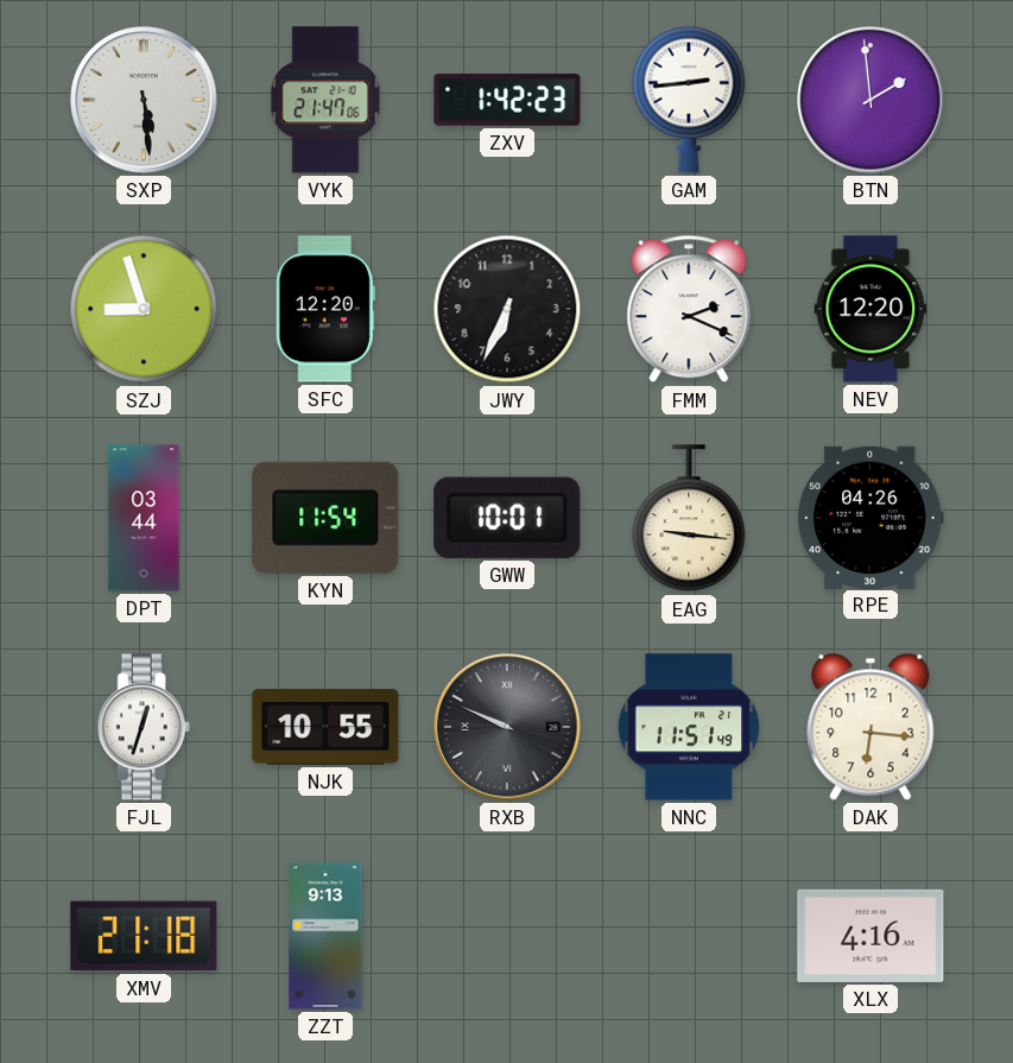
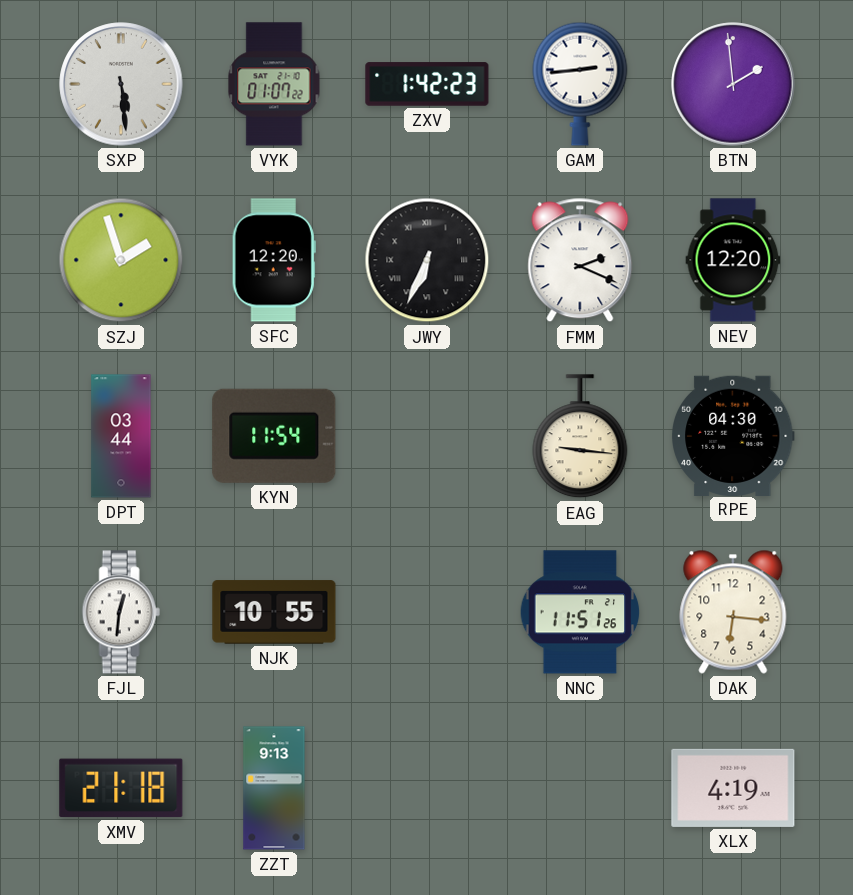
VYK: 21:47 -> 01:07
SZJ: 8:57 -> 1:57
JWY numerals: Arabic -> Roman
GWW: 10:01 -> none
RPE: 04:26 -> 04:30
FJL: 12:33 -> 12:31
RXB: 9:49 -> none
NNC: 11:51:49 -> 11:51:26
XLX: 4:16 -> 4:19
